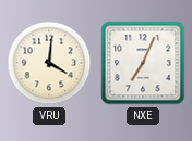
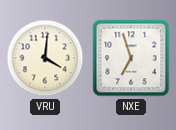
NXE: 7:04 -> 6:57
